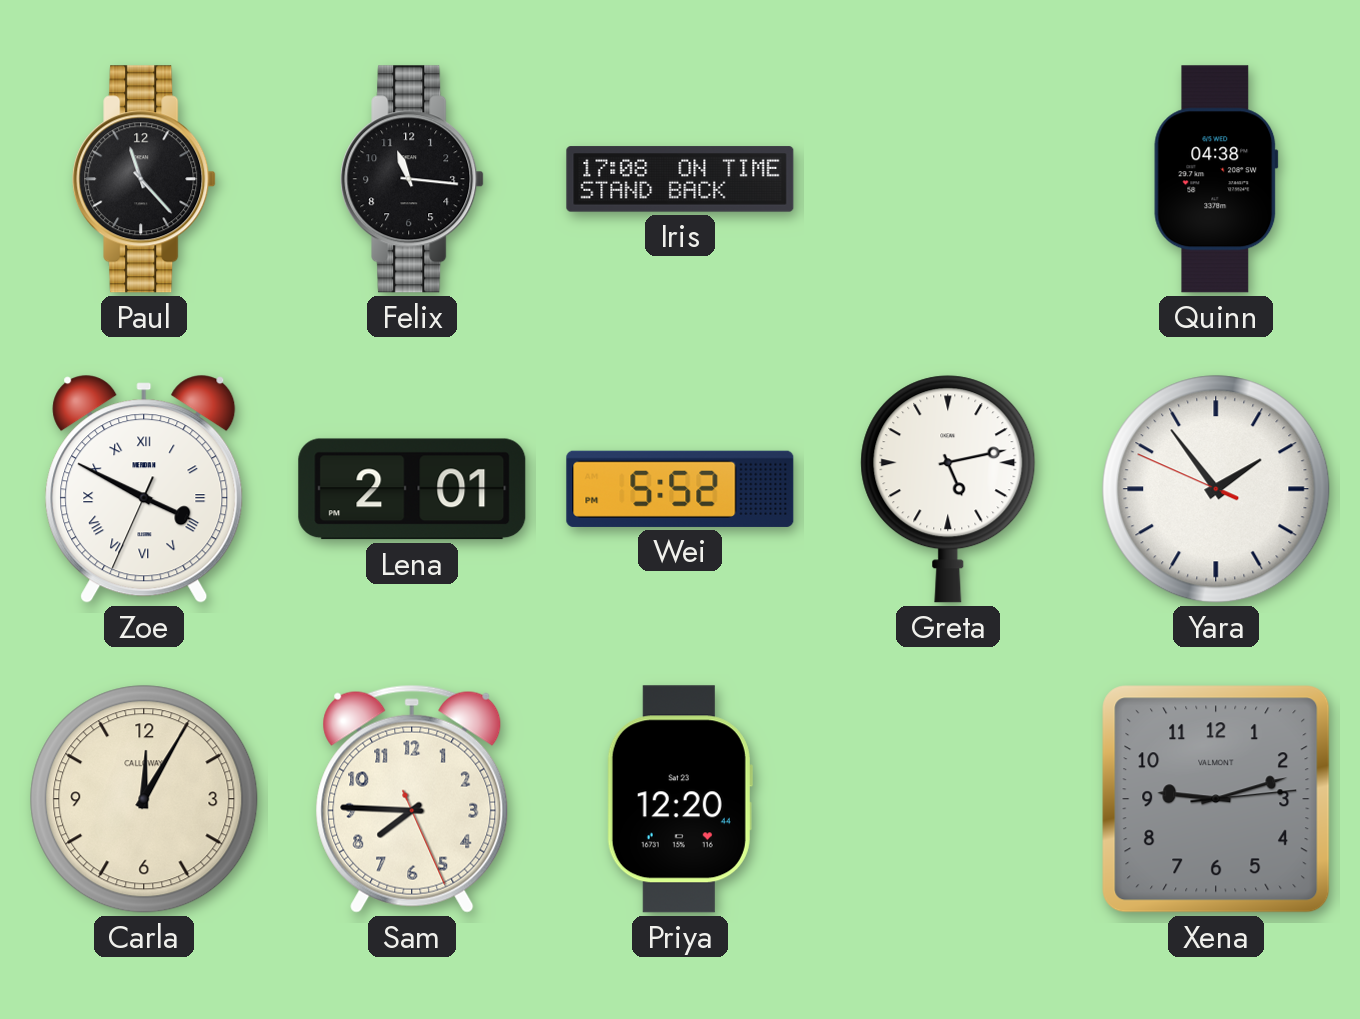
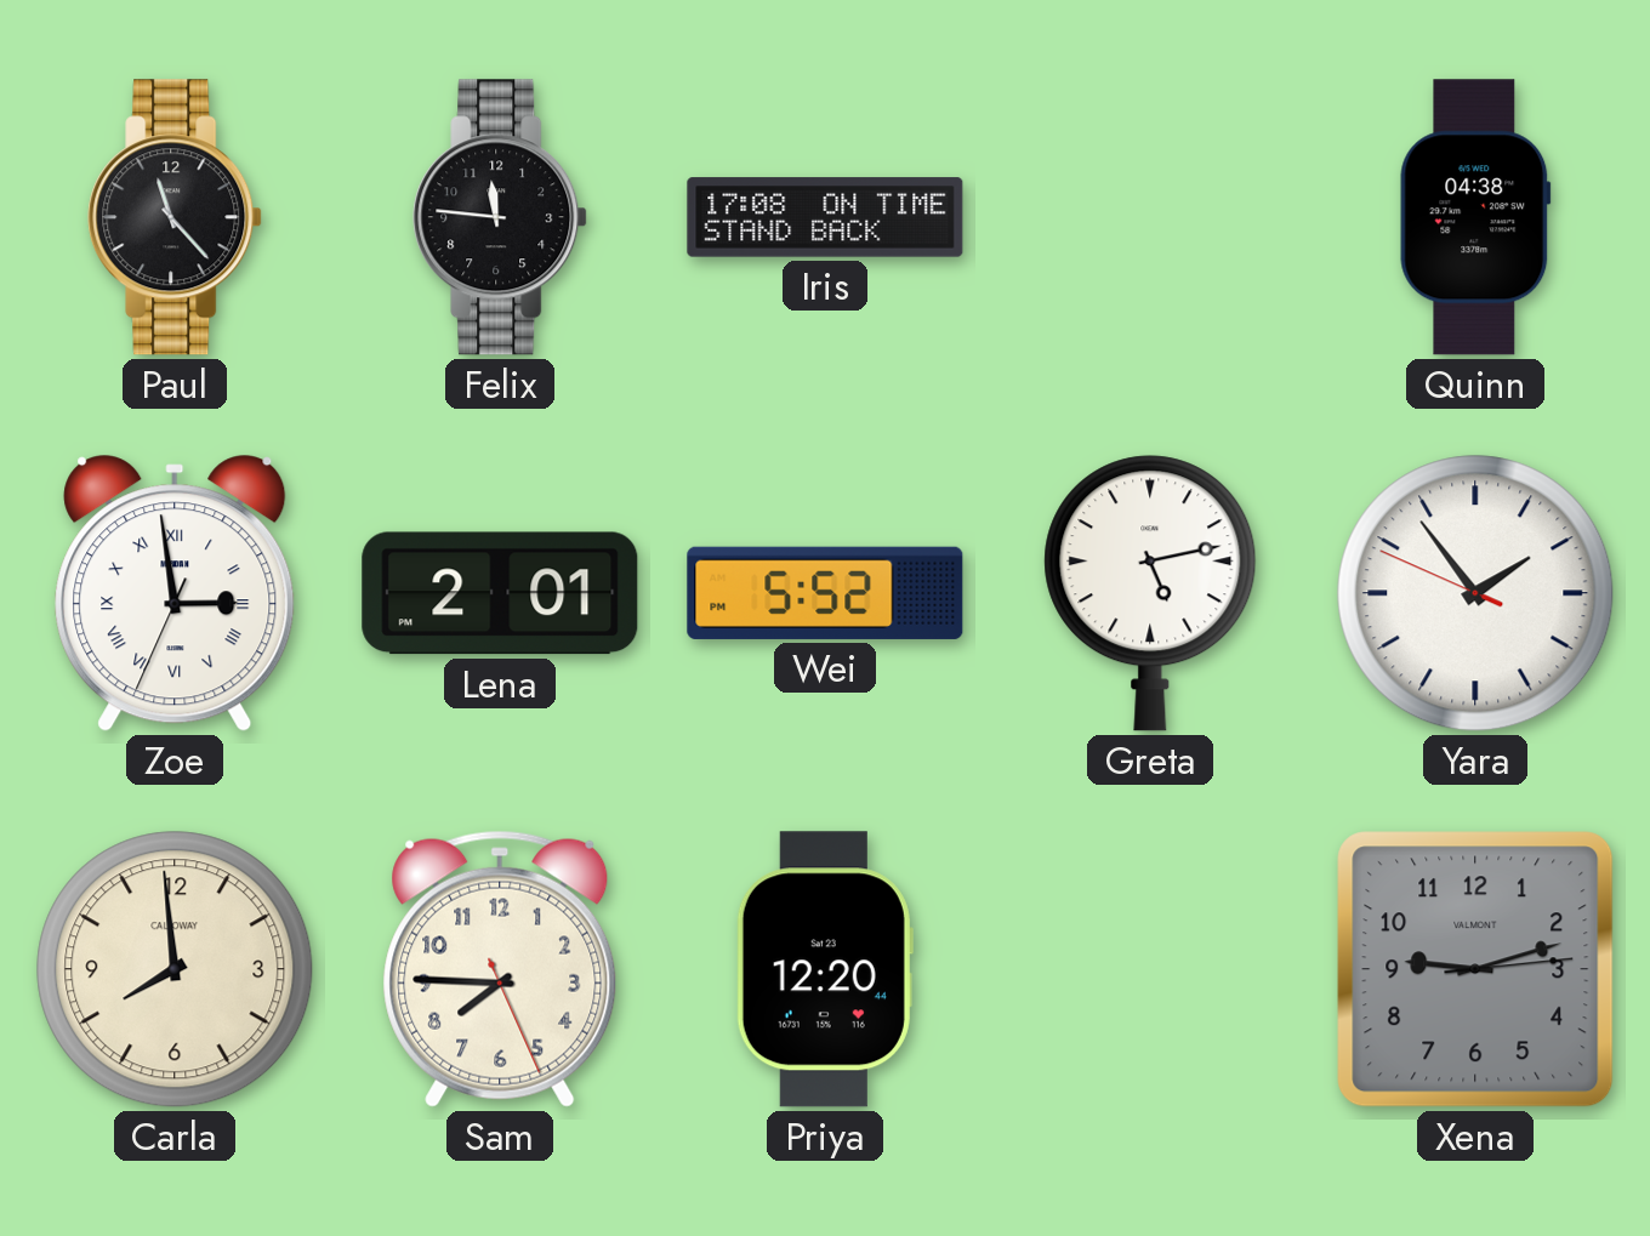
Felix: 11:16 -> 11:46
Zoe: 3:49 -> 2:58
Carla: 12:05 -> 7:59
